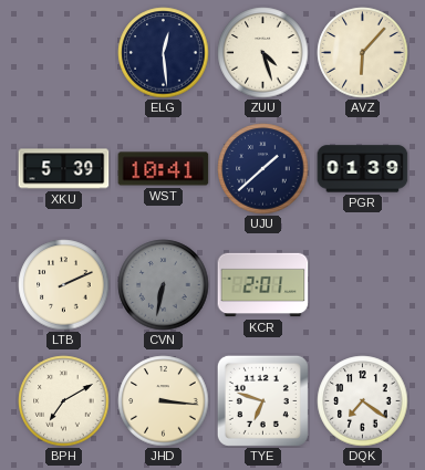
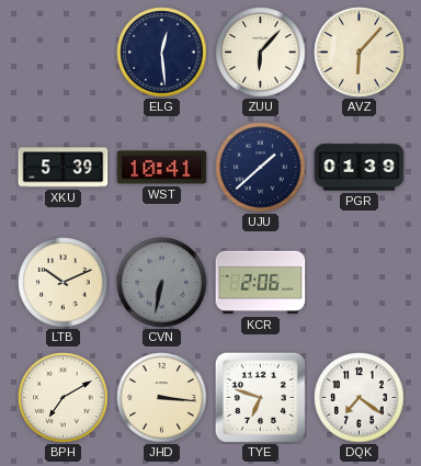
ZUU: 4:27 -> 6:07
LTB: 2:11 -> 10:11
KCR: 2:01 -> 2:06
